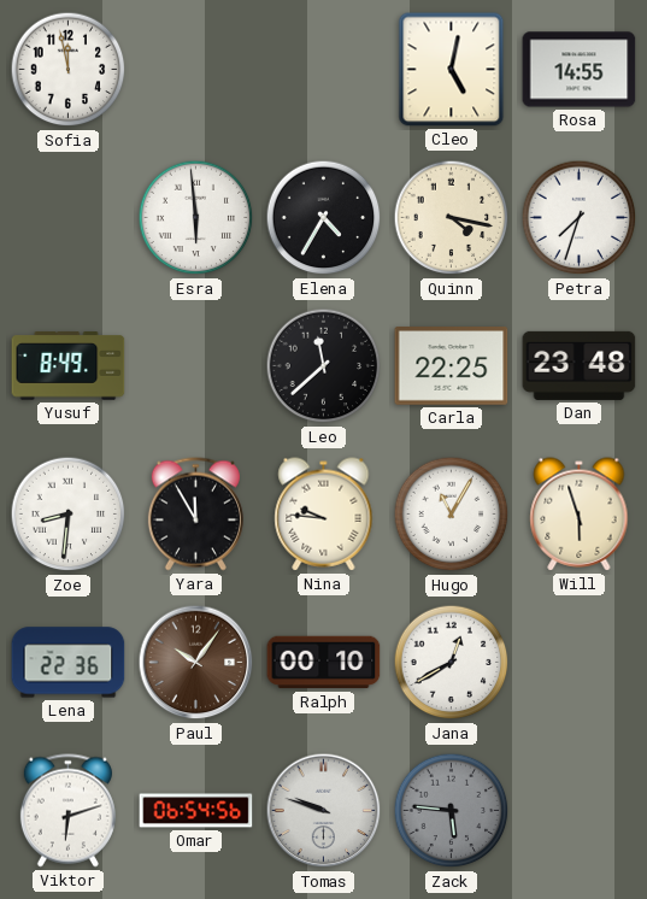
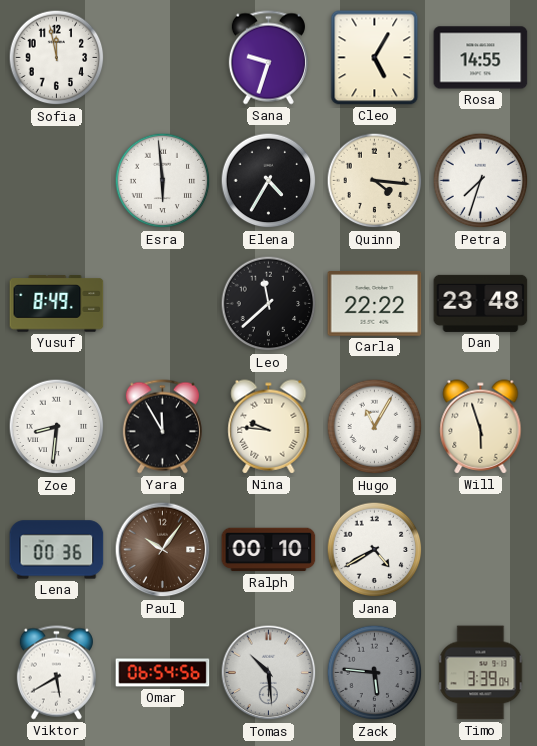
Sana: none -> 9:33
Cleo: 5:02 -> 5:05
Quinn: 4:17 -> 4:16
Carla: 22:25 -> 22:22
Lena: 22:36 -> 00:36
Jana: 12:40 -> 4:40
Viktor: 6:12 -> 5:40
Tomas: 9:48 -> 10:29
Timo: none -> 3:39
